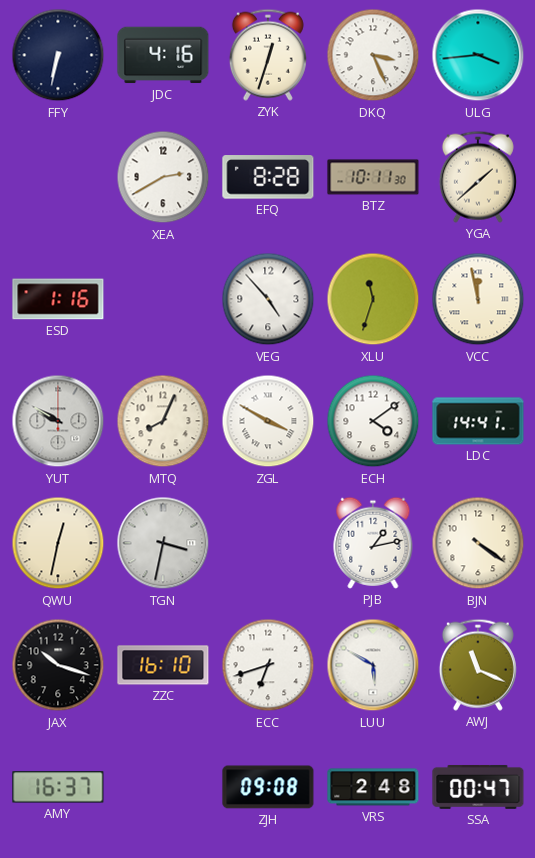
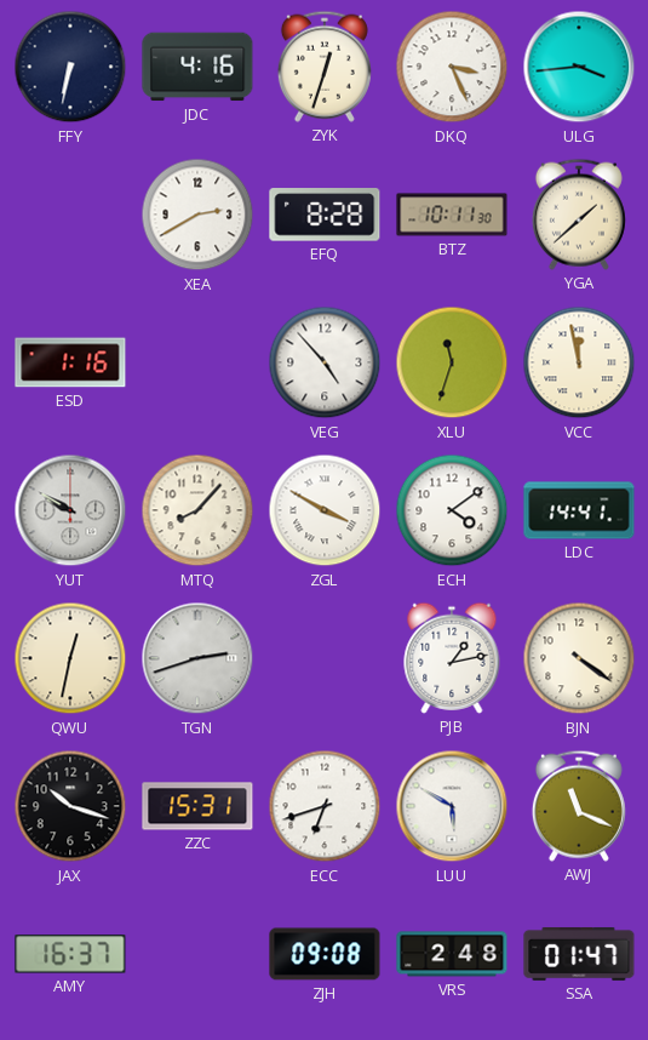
MTQ: 8:04 -> 8:07
TGN: 3:32 -> 2:42
ZZC: 16:10 -> 15:31
SSA: 00:47 -> 01:47
